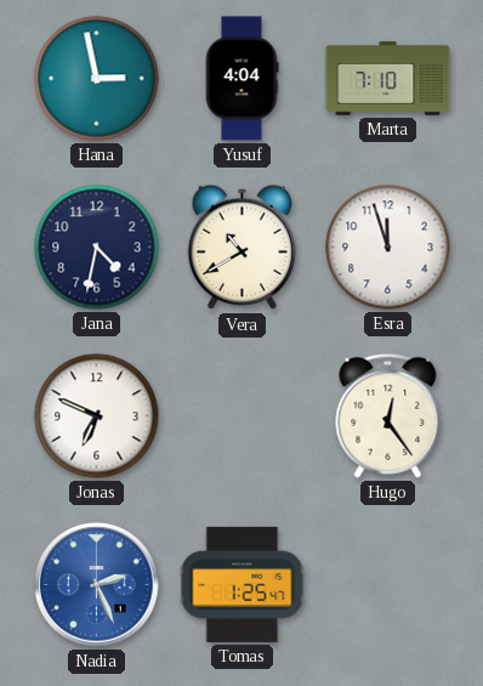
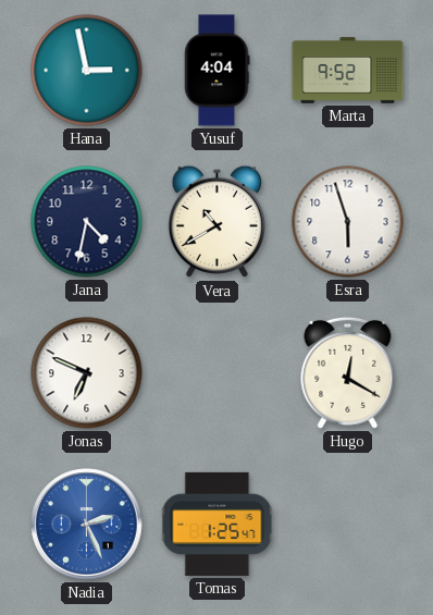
Marta: 7:10 -> 9:52
Esra: 11:57 -> 5:57
Hugo: 12:24 -> 12:20
